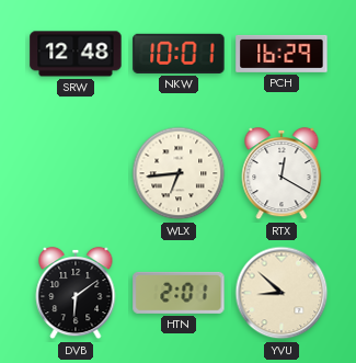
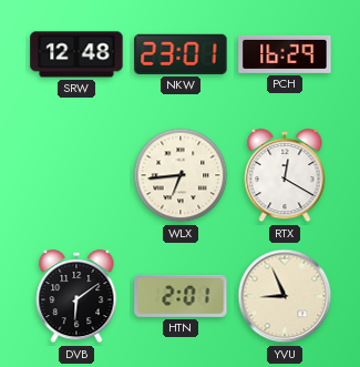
NKW: 10:01 -> 23:01
YVU: 8:52 -> 8:56
